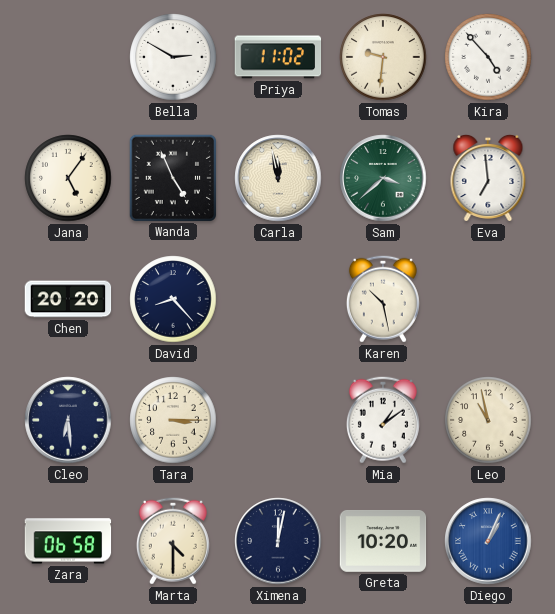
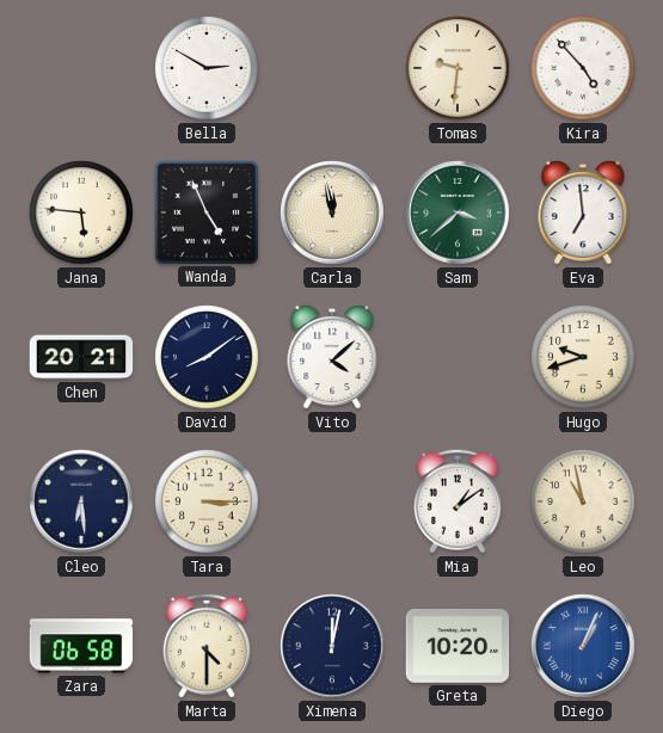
Priya: 11:02 -> none
Jana: 5:06 -> 5:46
Chen: 20:20 -> 20:21
David: 8:23 -> 8:09
Vito: none -> 4:08
Karen: 10:28 -> none
Hugo: none -> 9:42
